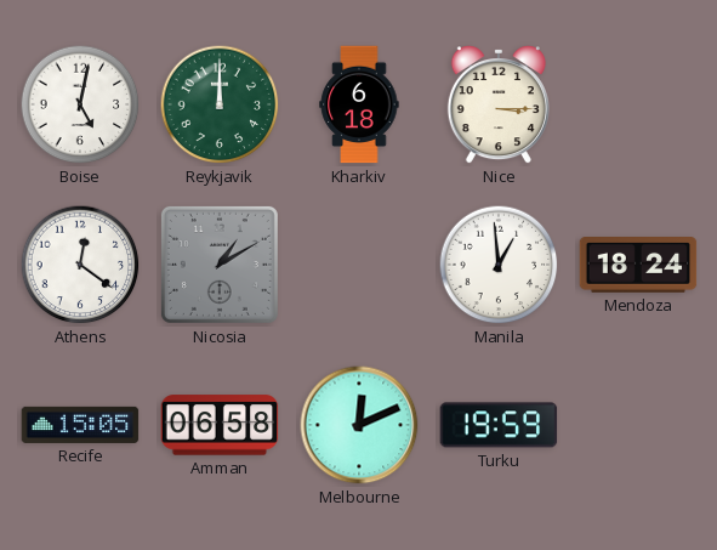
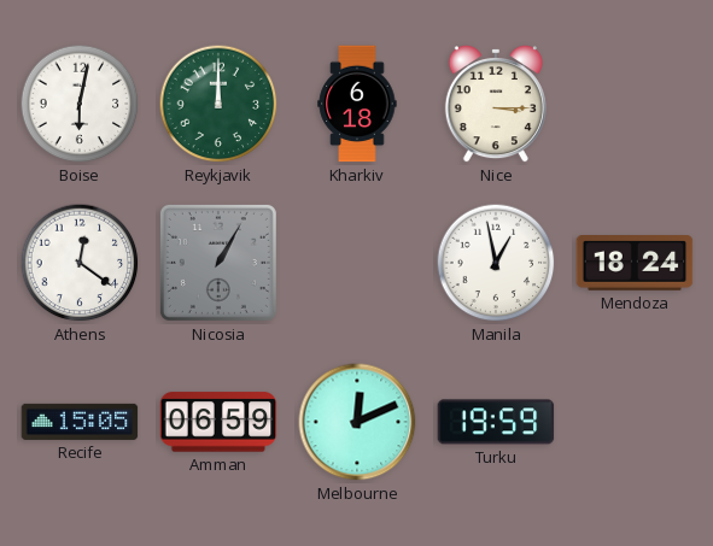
Boise: 5:02 -> 6:02
Nicosia: 1:10 -> 1:05
Manila: 12:59 -> 12:58
Amman: 06:58 -> 06:59
